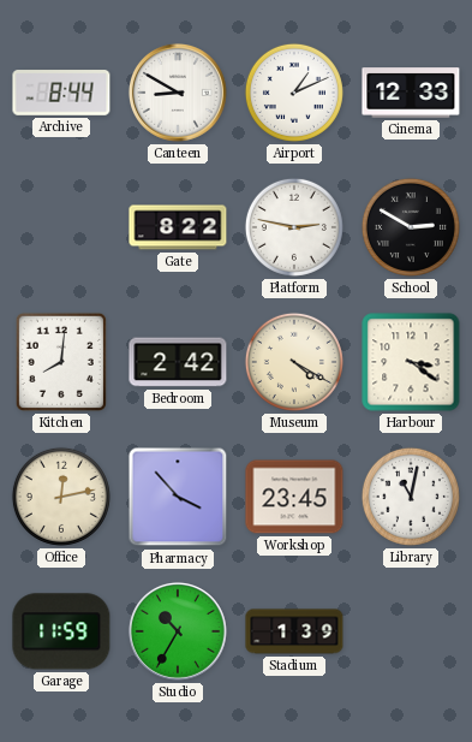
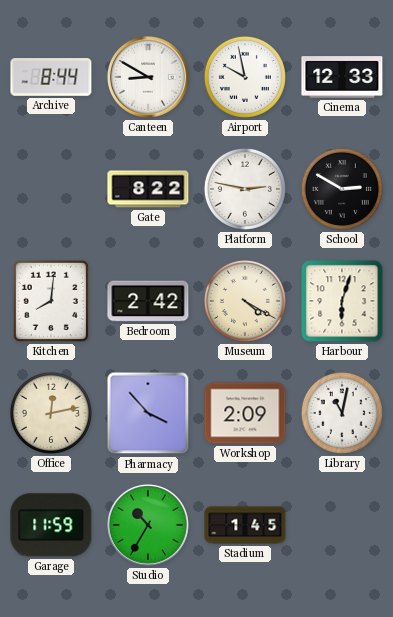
Airport: 1:11 -> 9:58
Harbour: 3:21 -> 6:03
Workshop: 23:45 -> 2:09
Stadium: 1:39 -> 1:45
